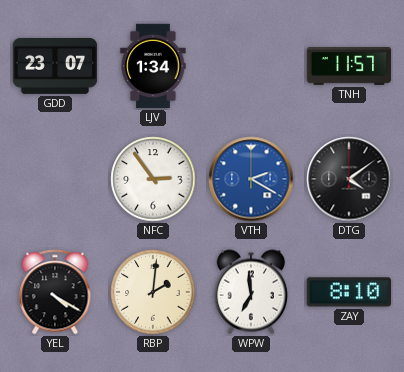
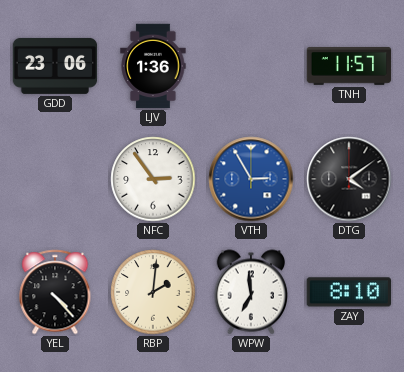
GDD: 23:07 -> 23:06
LJV: 1:34 -> 1:36
VTH: 2:20 -> 2:55
YEL: 4:20 -> 4:23
